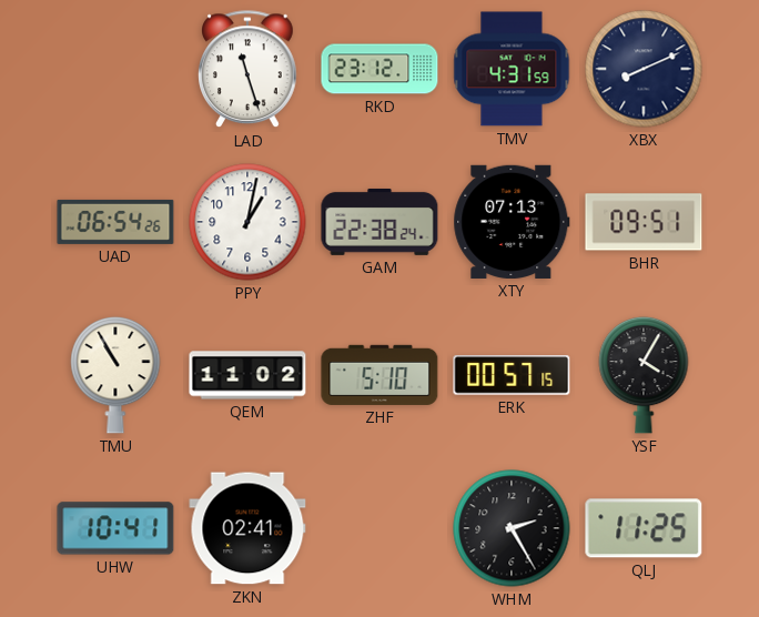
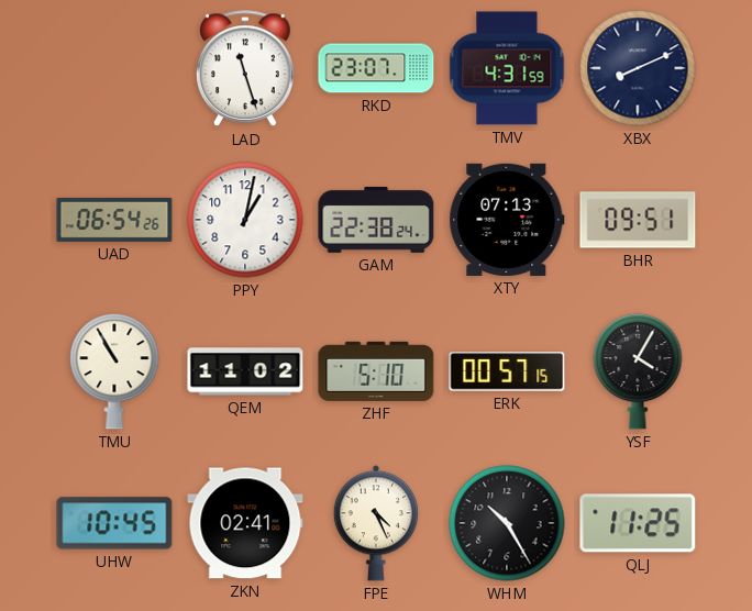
RKD: 23:12 -> 23:07
UHW: 10:41 -> 10:45
FPE: none -> 4:26
WHM: 2:25 -> 10:25
